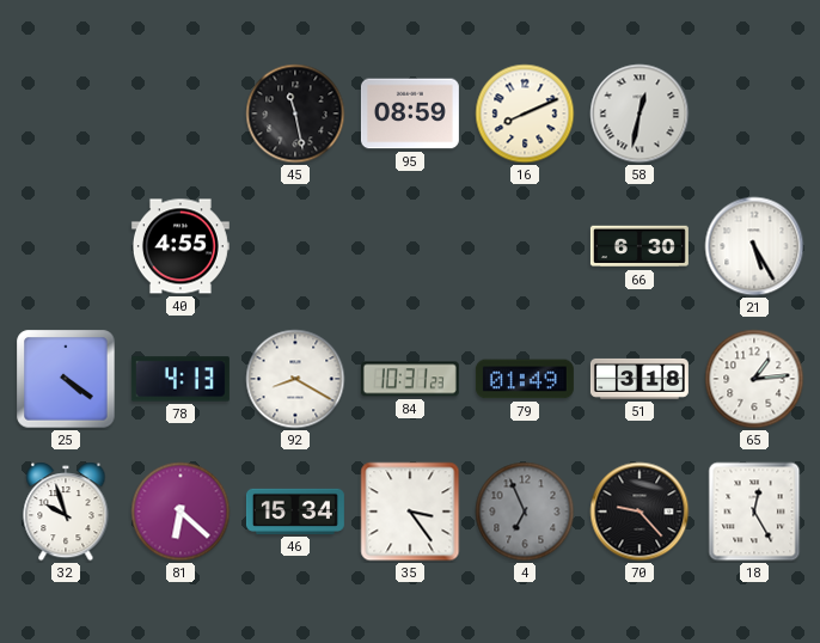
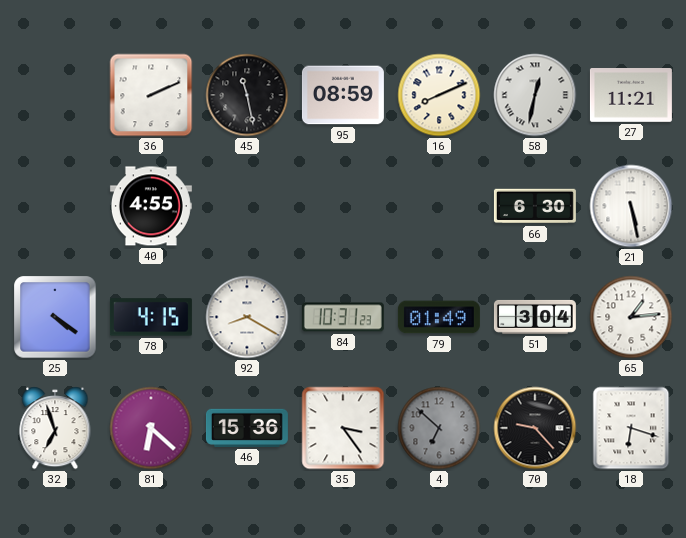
36: none -> 2:11
27: none -> 11:21
21: 5:25 -> 5:28
78: 4:13 -> 4:15
51: 3:18 -> 3:04
32: 9:57 -> 6:57
46: 15:34 -> 15:36
4: 6:56 -> 6:52
18: 12:25 -> 6:18
